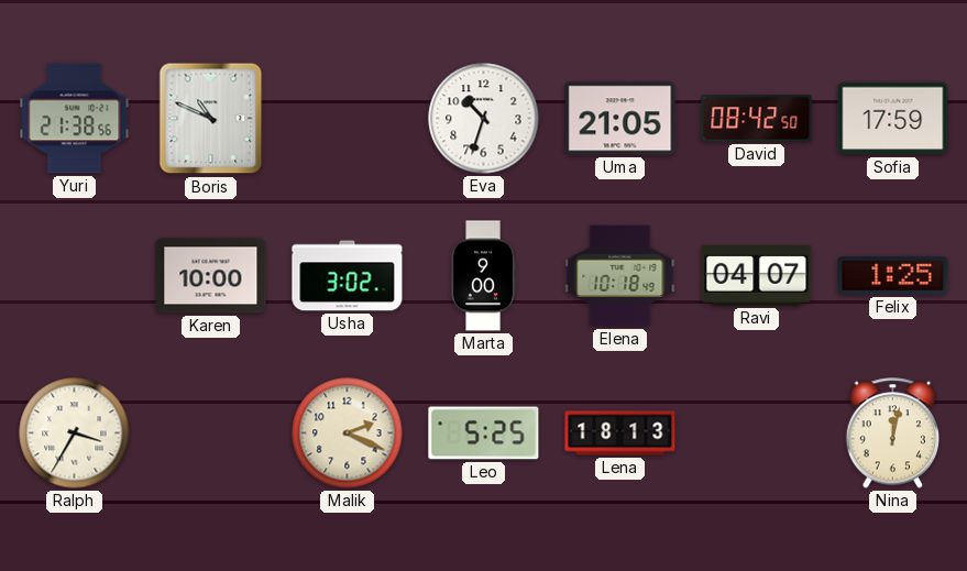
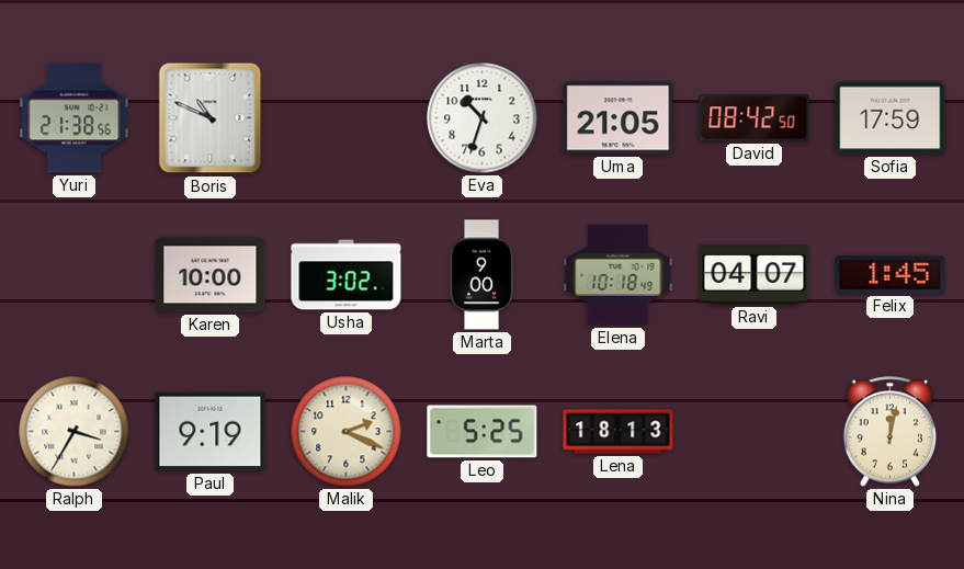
Felix: 1:25 -> 1:45
Paul: none -> 9:19
